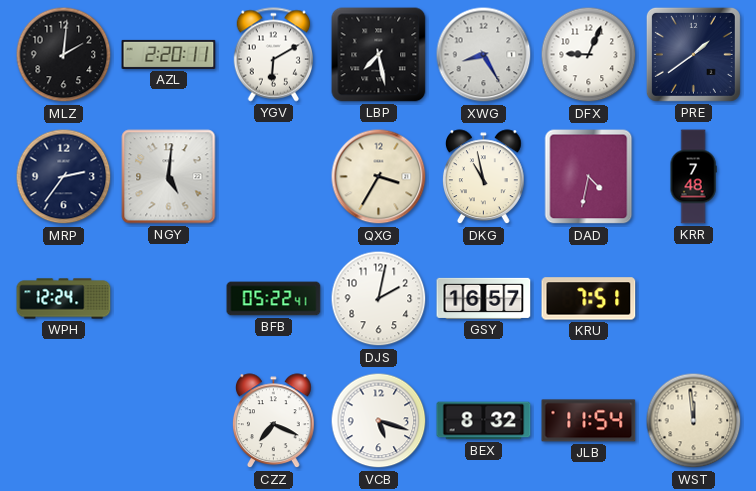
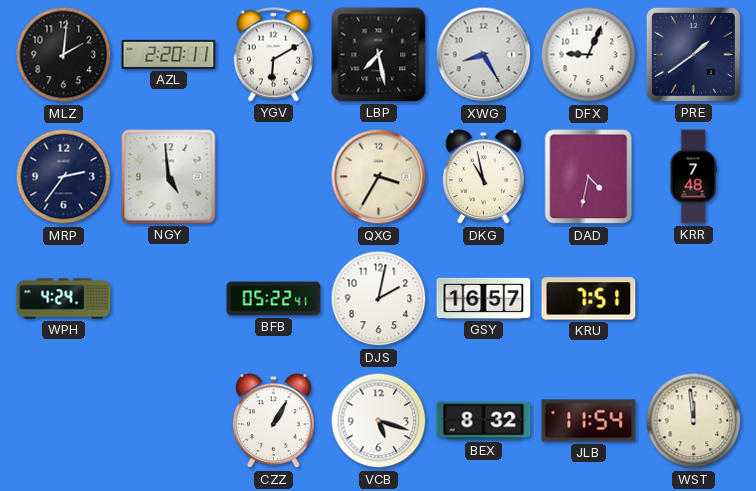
NGY: 5:01 -> 4:59
WPH: 12:24 -> 4:24
CZZ: 7:19 -> 1:05
